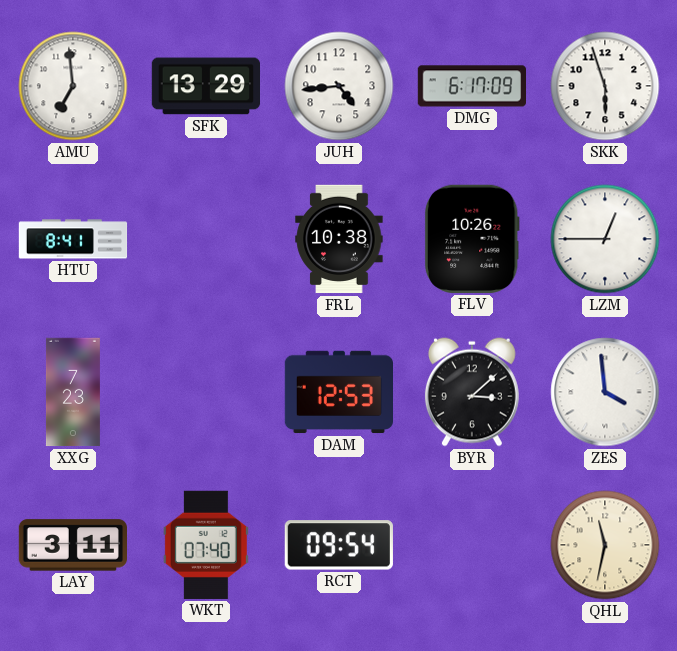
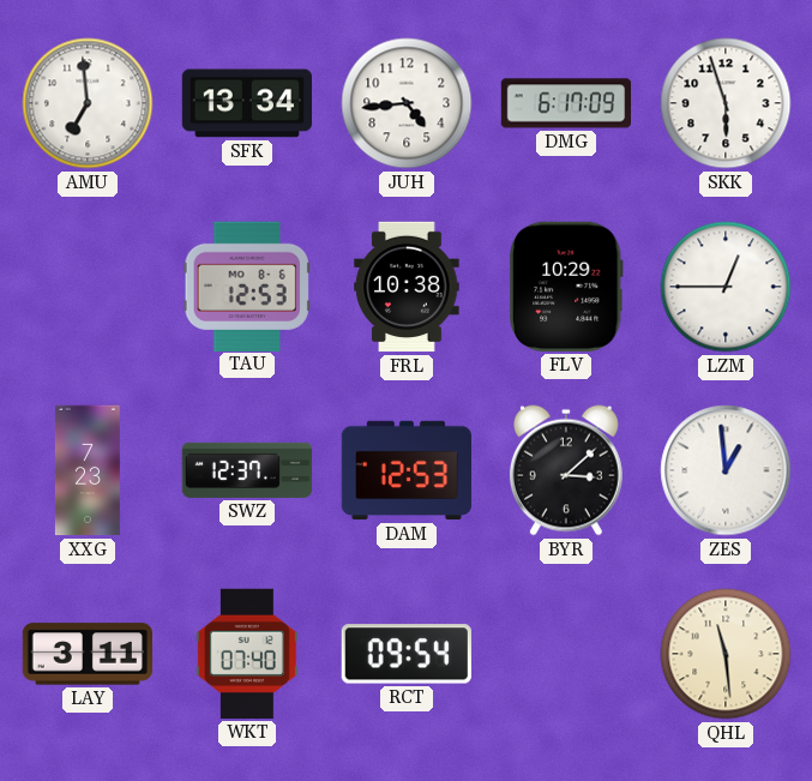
SFK: 13:29 -> 13:34
HTU: 8:41 -> none
TAU: none -> 12:53
FLV: 10:26 -> 10:29
SWZ: none -> 12:37
ZES: 3:59 -> 12:59
QHL: 11:32 -> 11:29
